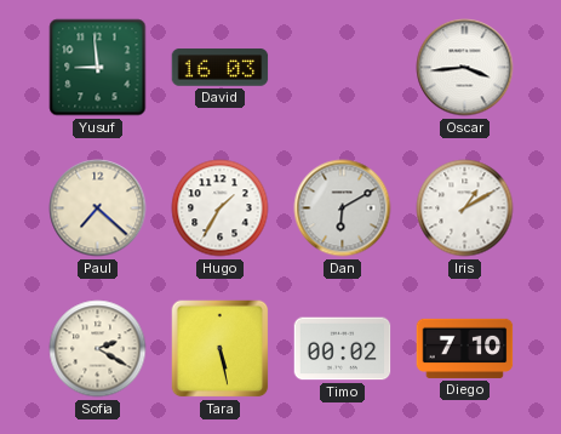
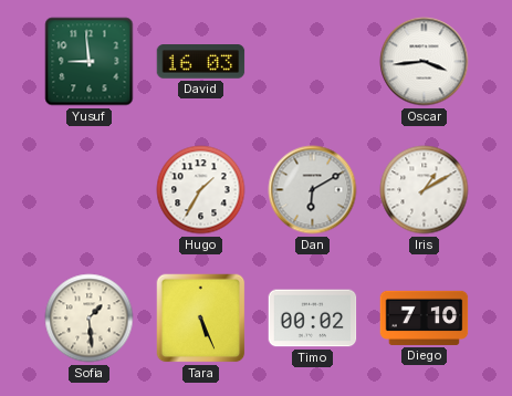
Paul: 7:22 -> none
Sofia: 2:20 -> 1:29
Tara: 5:28 -> 5:26
